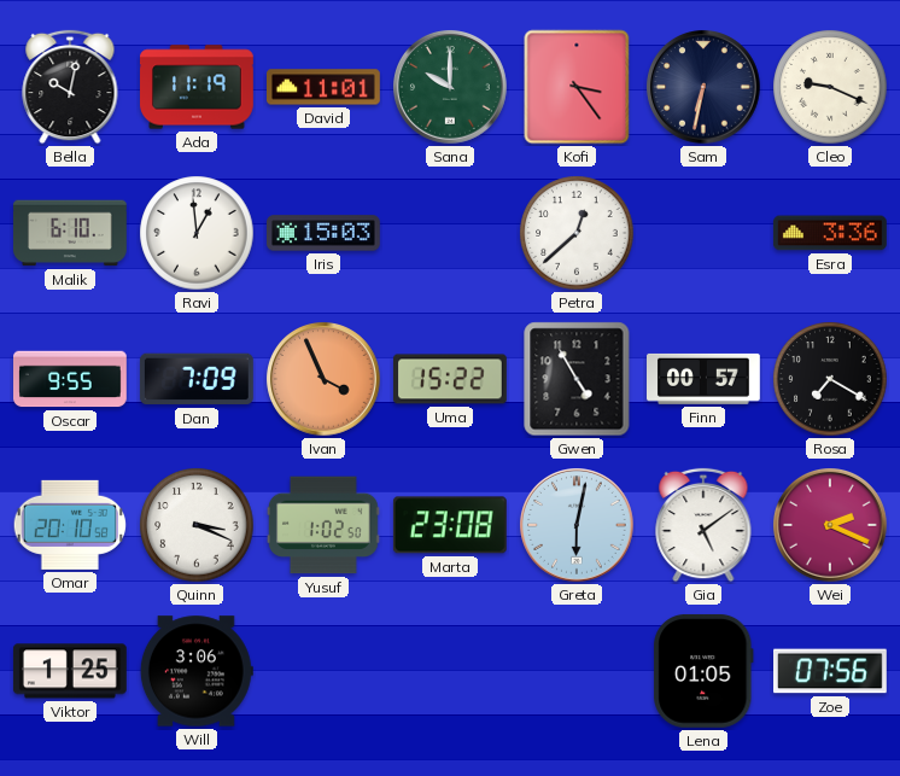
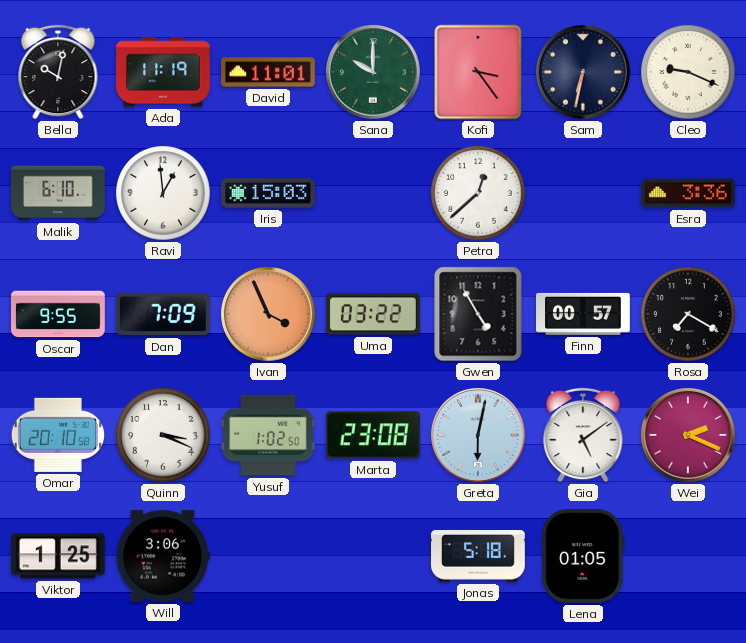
Uma: 15:22 -> 03:22
Jonas: none -> 5:18
Zoe: 07:56 -> none
